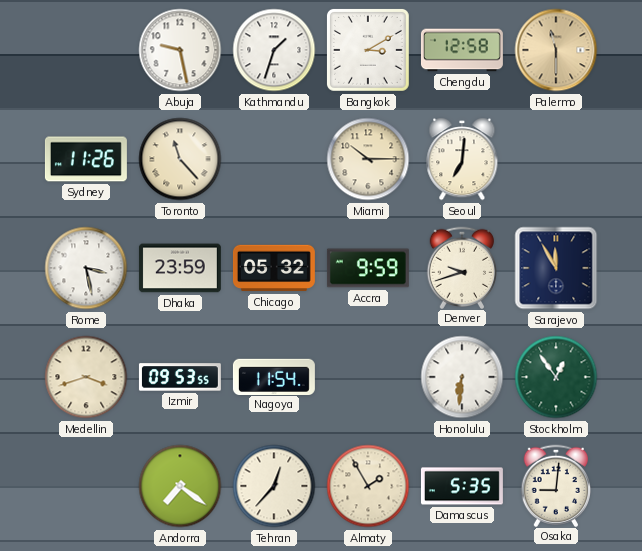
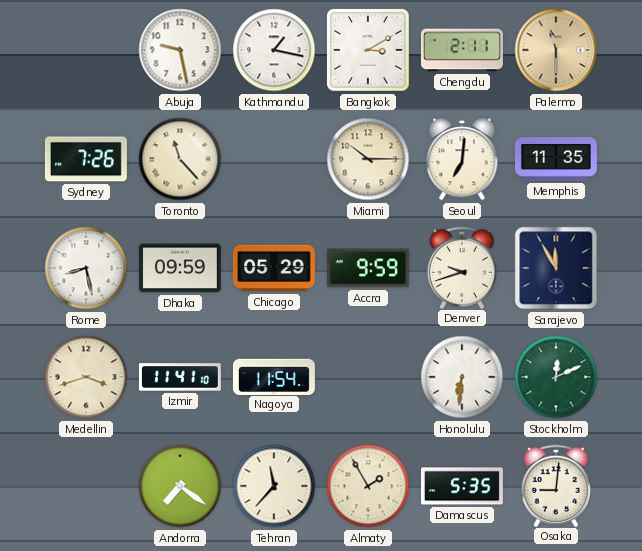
Kathmandu: 1:33 -> 1:17
Chengdu: 12:58 -> 2:11
Sydney: 11:26 -> 7:26
Memphis: none -> 11:35
Rome: 3:28 -> 8:28
Dhaka: 23:59 -> 09:59
Chicago: 05:32 -> 05:29
Izmir: 09:53 -> 11:41
Stockholm: 12:54 -> 12:11
Tehran: 12:37 -> 11:37
